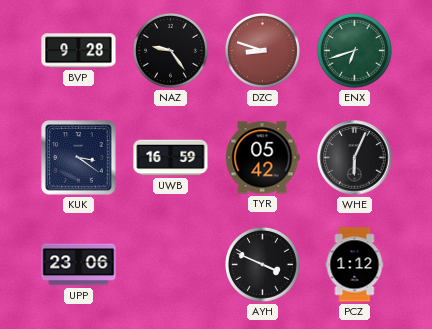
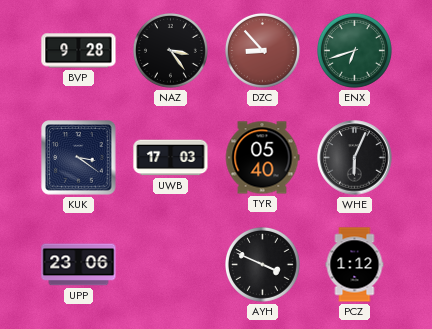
NAZ: 9:24 -> 3:24
DZC: 8:48 -> 8:53
UWB: 16:59 -> 17:03
TYR: 05:42 -> 05:40
